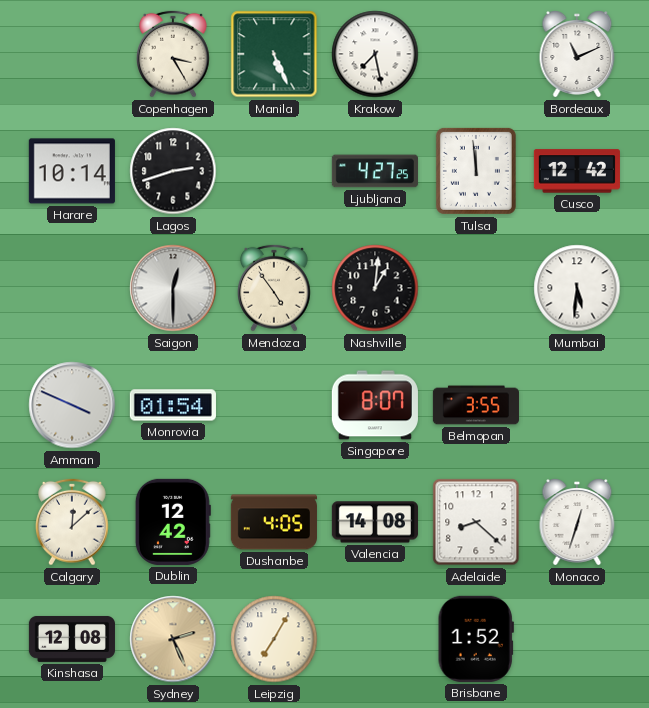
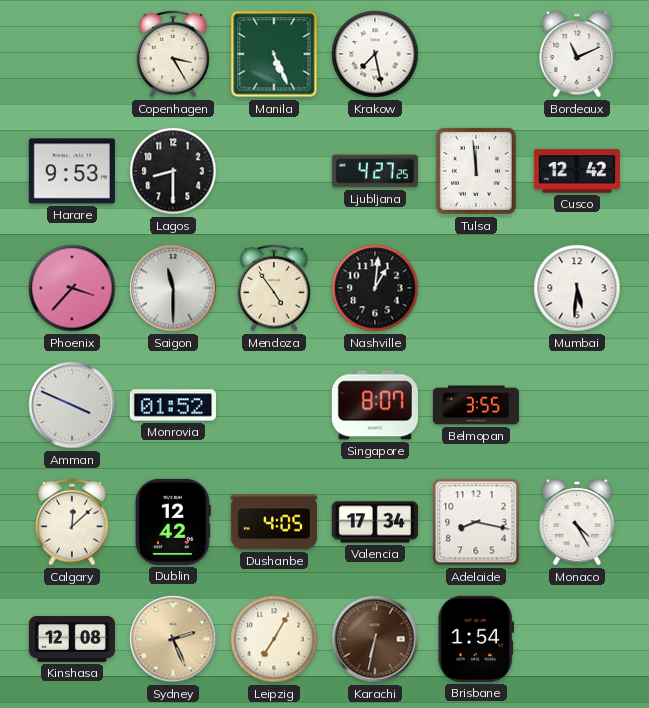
Harare: 10:14 -> 9:53
Lagos: 2:42 -> 8:30
Phoenix: none -> 3:37
Saigon: 12:30 -> 11:30
Monrovia: 01:54 -> 01:52
Valencia: 14:08 -> 17:34
Adelaide: 8:22 -> 8:17
Monaco: 12:33 -> 4:25
Karachi: none -> 6:32
Brisbane: 1:52 -> 1:54
